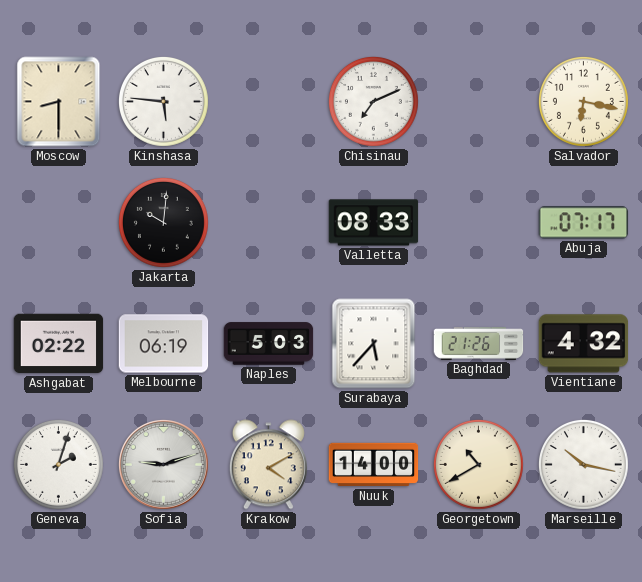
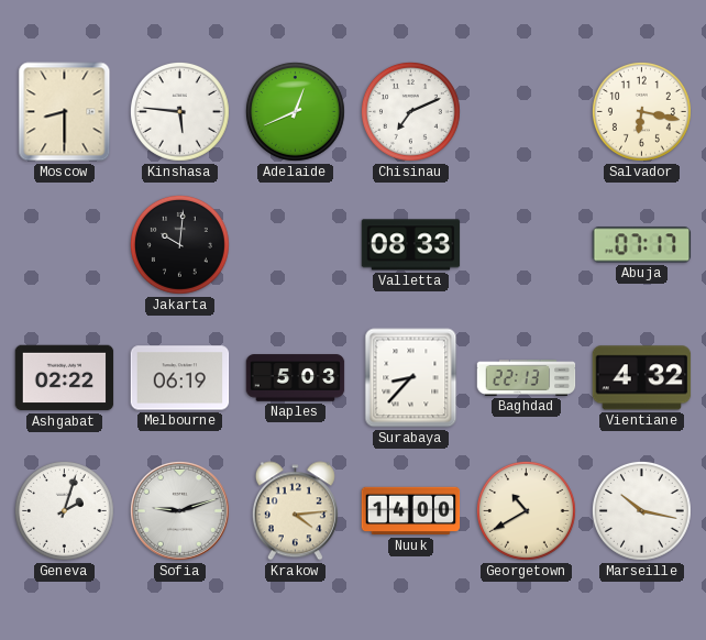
Adelaide: none -> 12:41
Surabaya: 5:37 -> 8:37
Baghdad: 21:26 -> 22:13
Krakow: 4:10 -> 4:14
